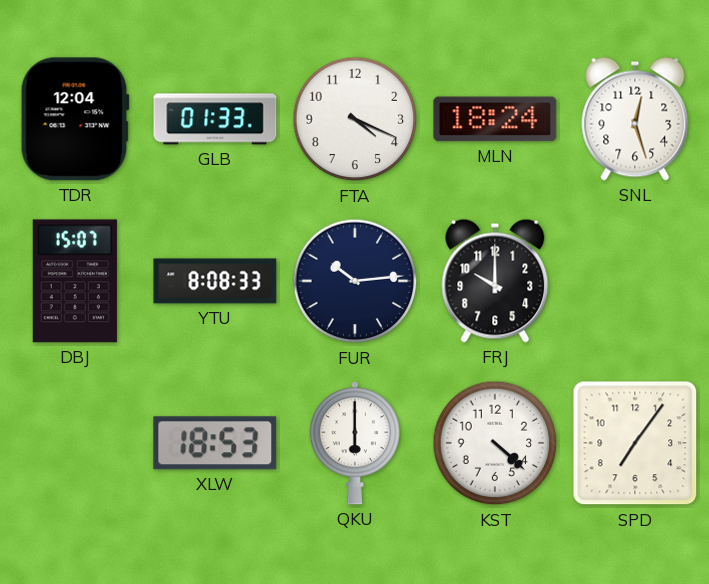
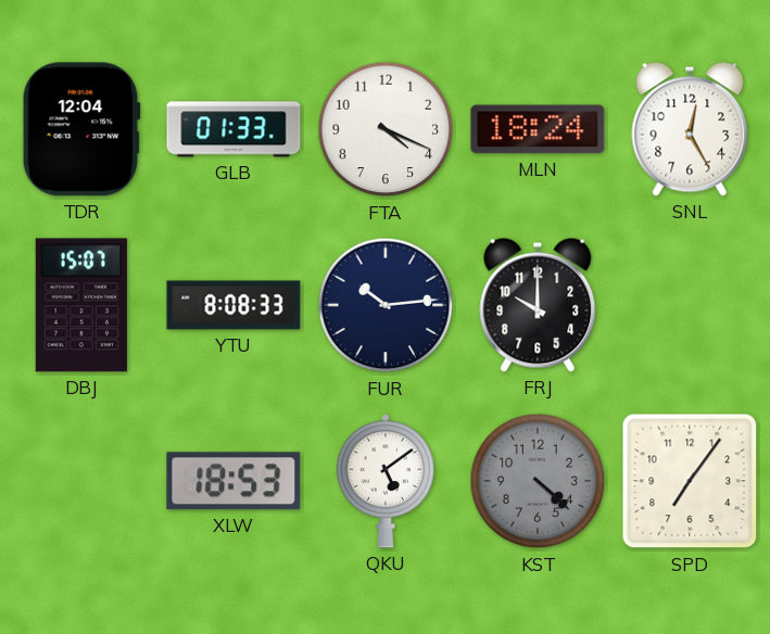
SNL: 12:27 -> 12:25
QKU: 6:00 -> 5:09
KST dial: white -> grey
